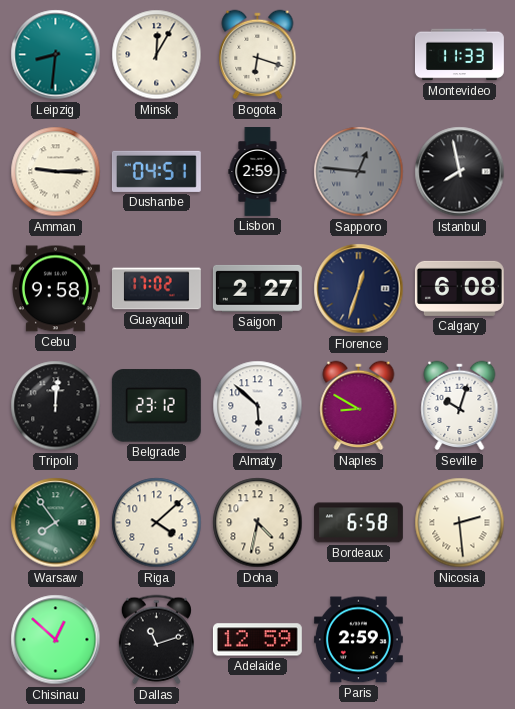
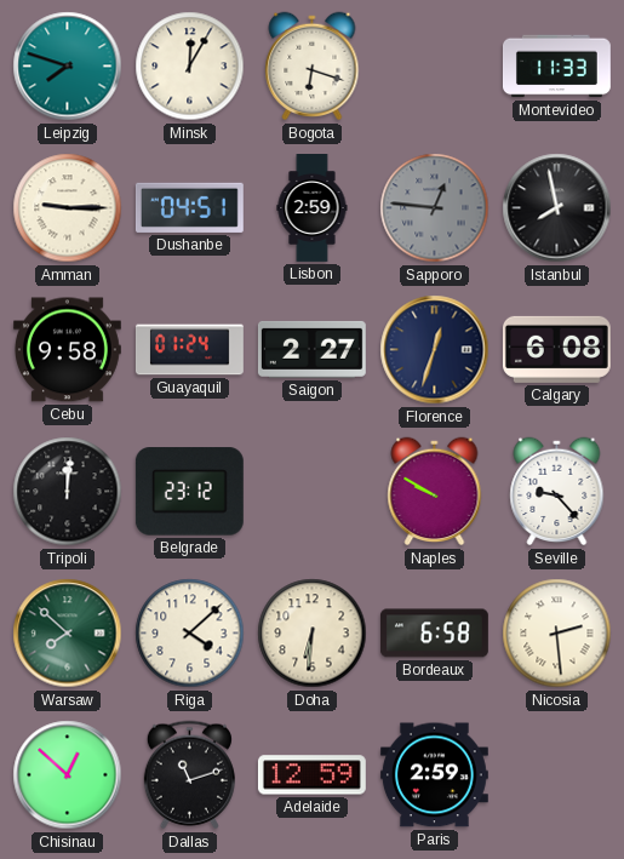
Leipzig: 8:31 -> 7:48
Guayaquil: 17:02 -> 01:24
Almaty: 5:52 -> none
Naples: 8:50 -> 9:50
Seville: 10:03 -> 9:23
Warsaw: 7:54 -> 7:52
Doha: 4:32 -> 6:31
